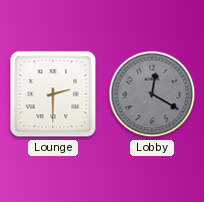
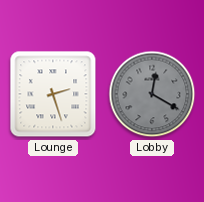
Lounge: 2:30 -> 2:27
